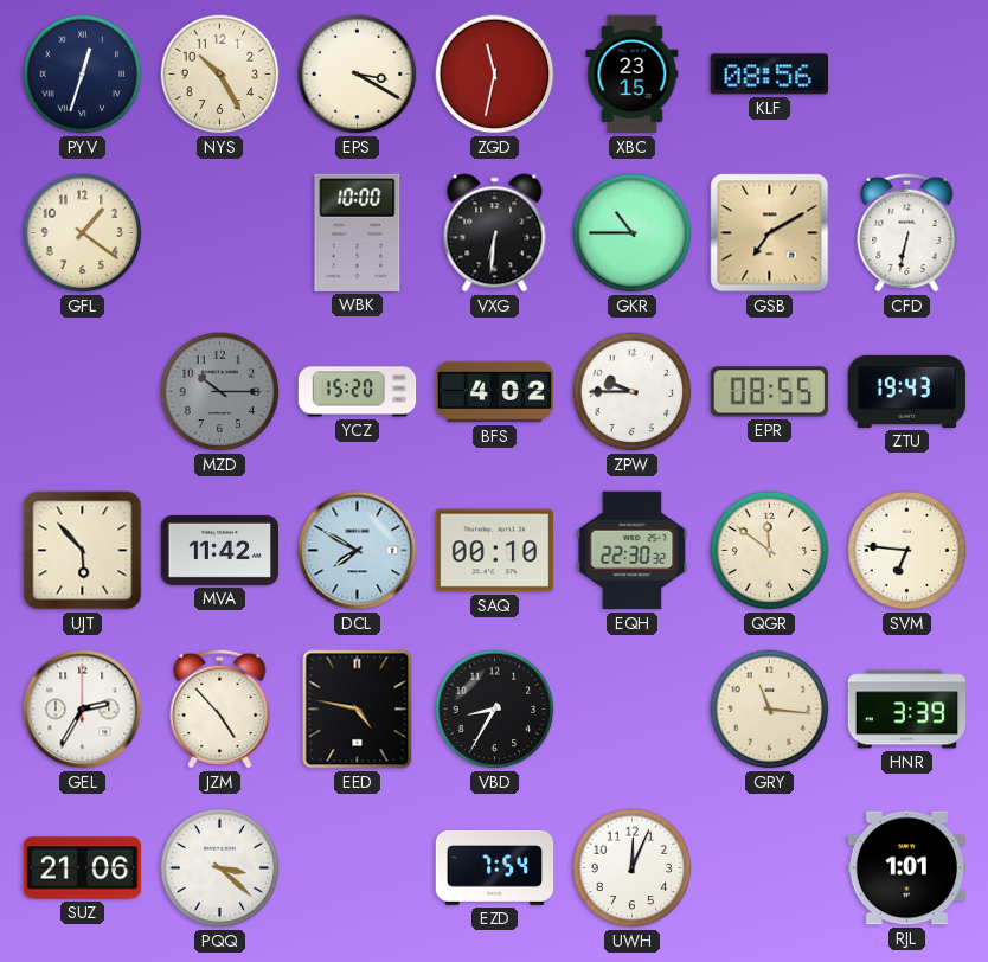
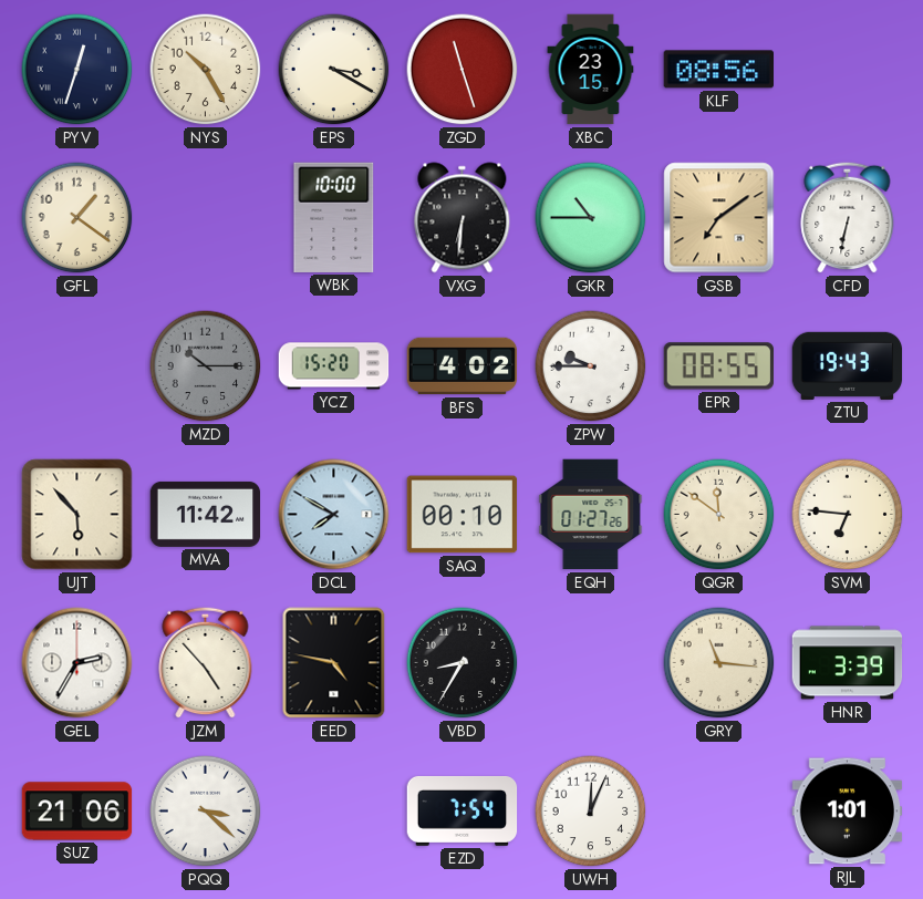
ZGD: 11:32 -> 11:27
GSB: 7:10 -> 7:09
EQH: 22:30 -> 01:27
